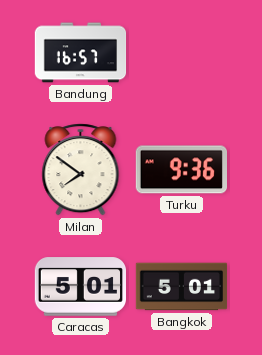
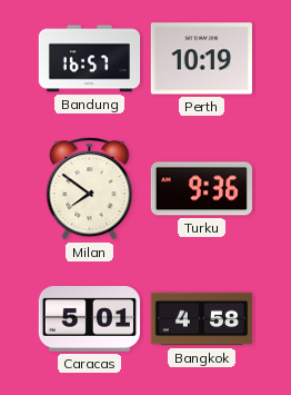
Perth: none -> 10:19
Bangkok: 5:01 -> 4:58
